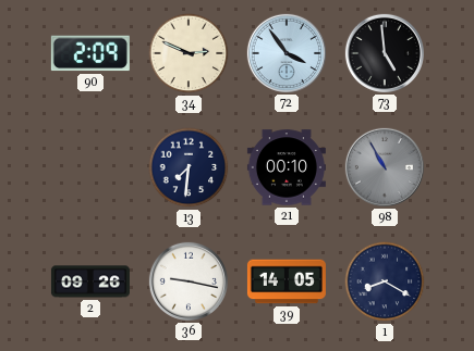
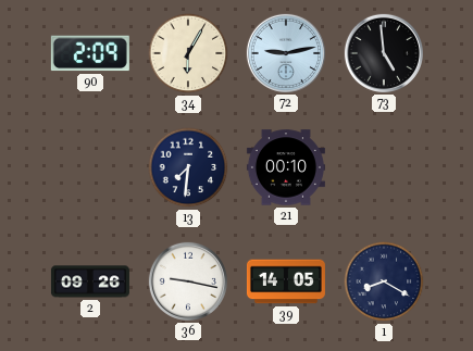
34: 2:49 -> 6:05
72: 3:54 -> 9:13
98: 10:55 -> none
